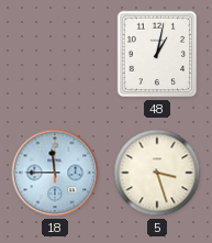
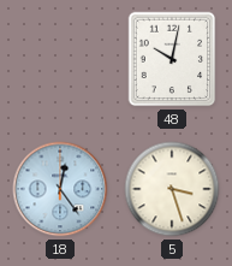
48: 1:02 -> 10:02
18: 11:45 -> 12:24
